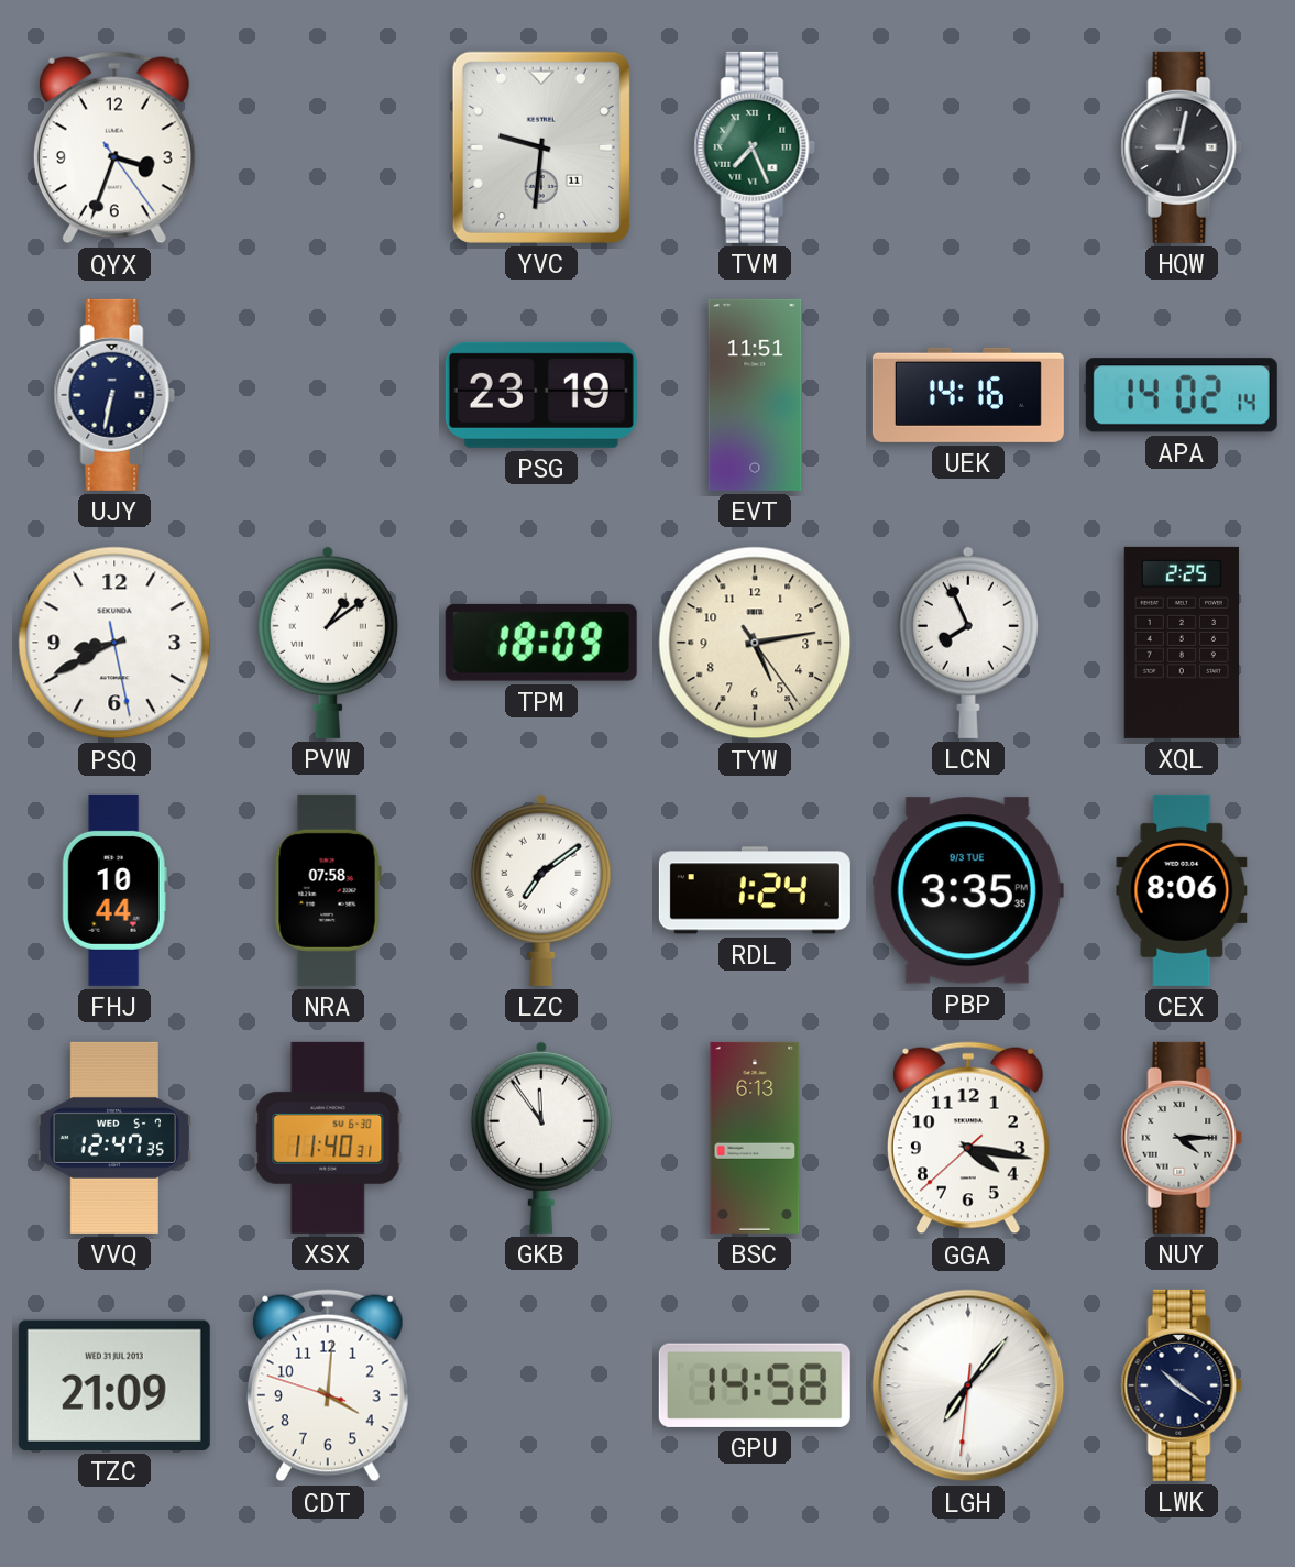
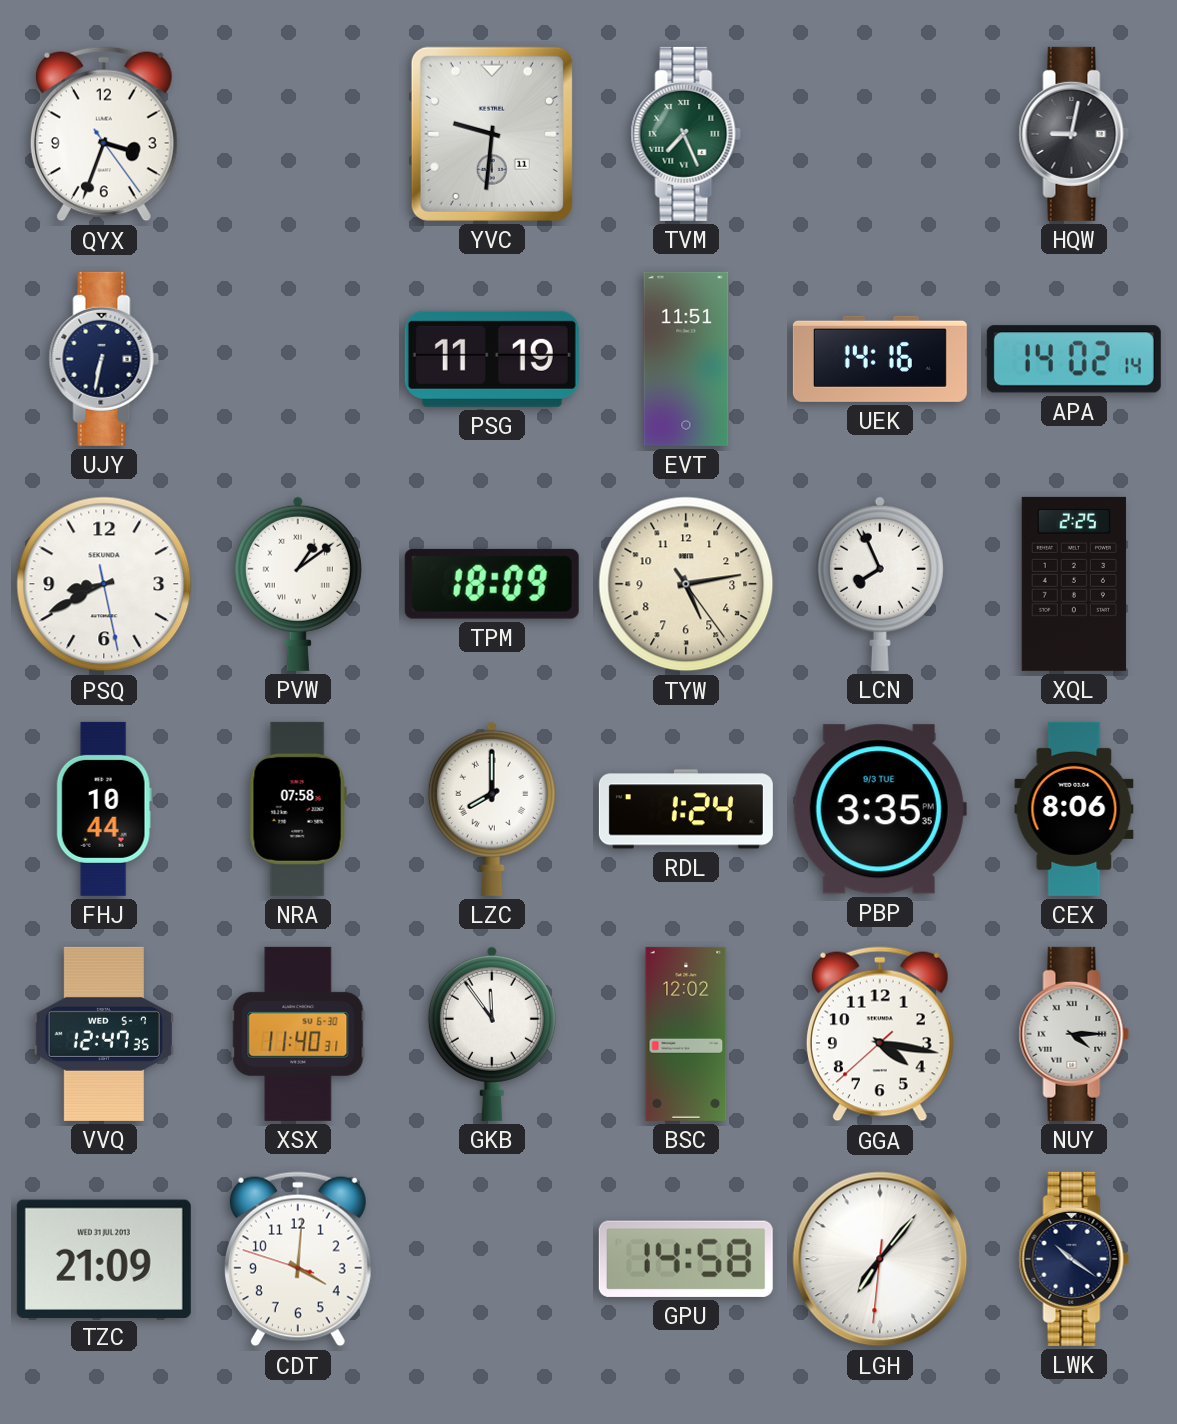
PSG: 23:19 -> 11:19
LZC: 7:09 -> 8:00
BSC: 6:13 -> 12:02
